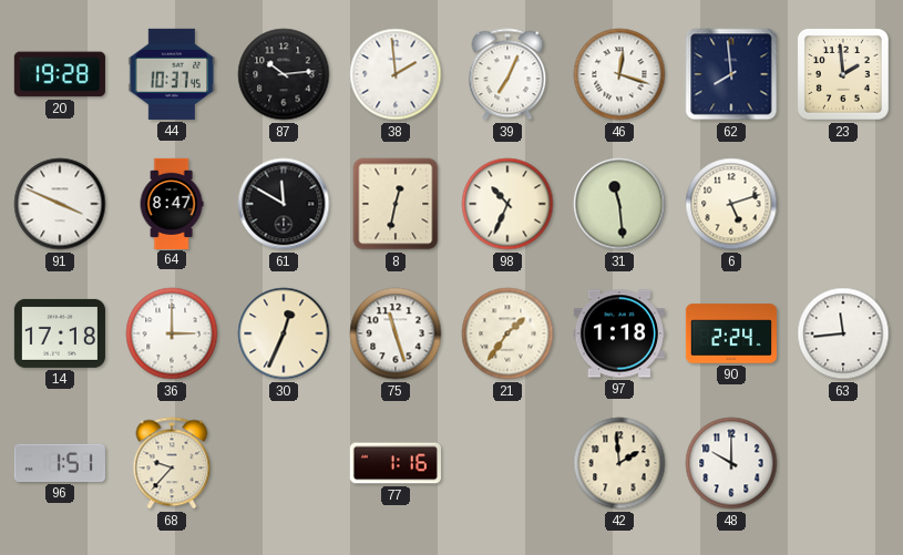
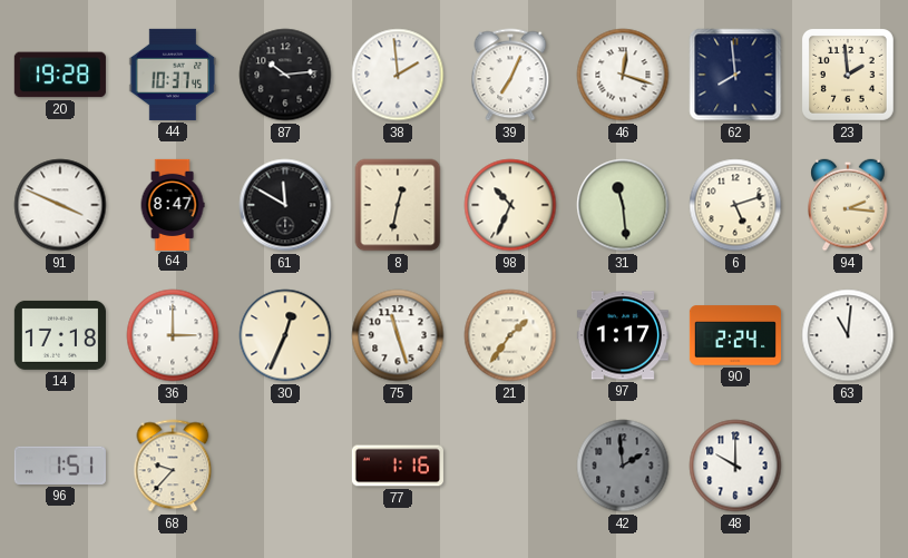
94: none -> 2:16
97: 1:18 -> 1:17
63: 11:44 -> 11:01
42 dial: cream -> grey
